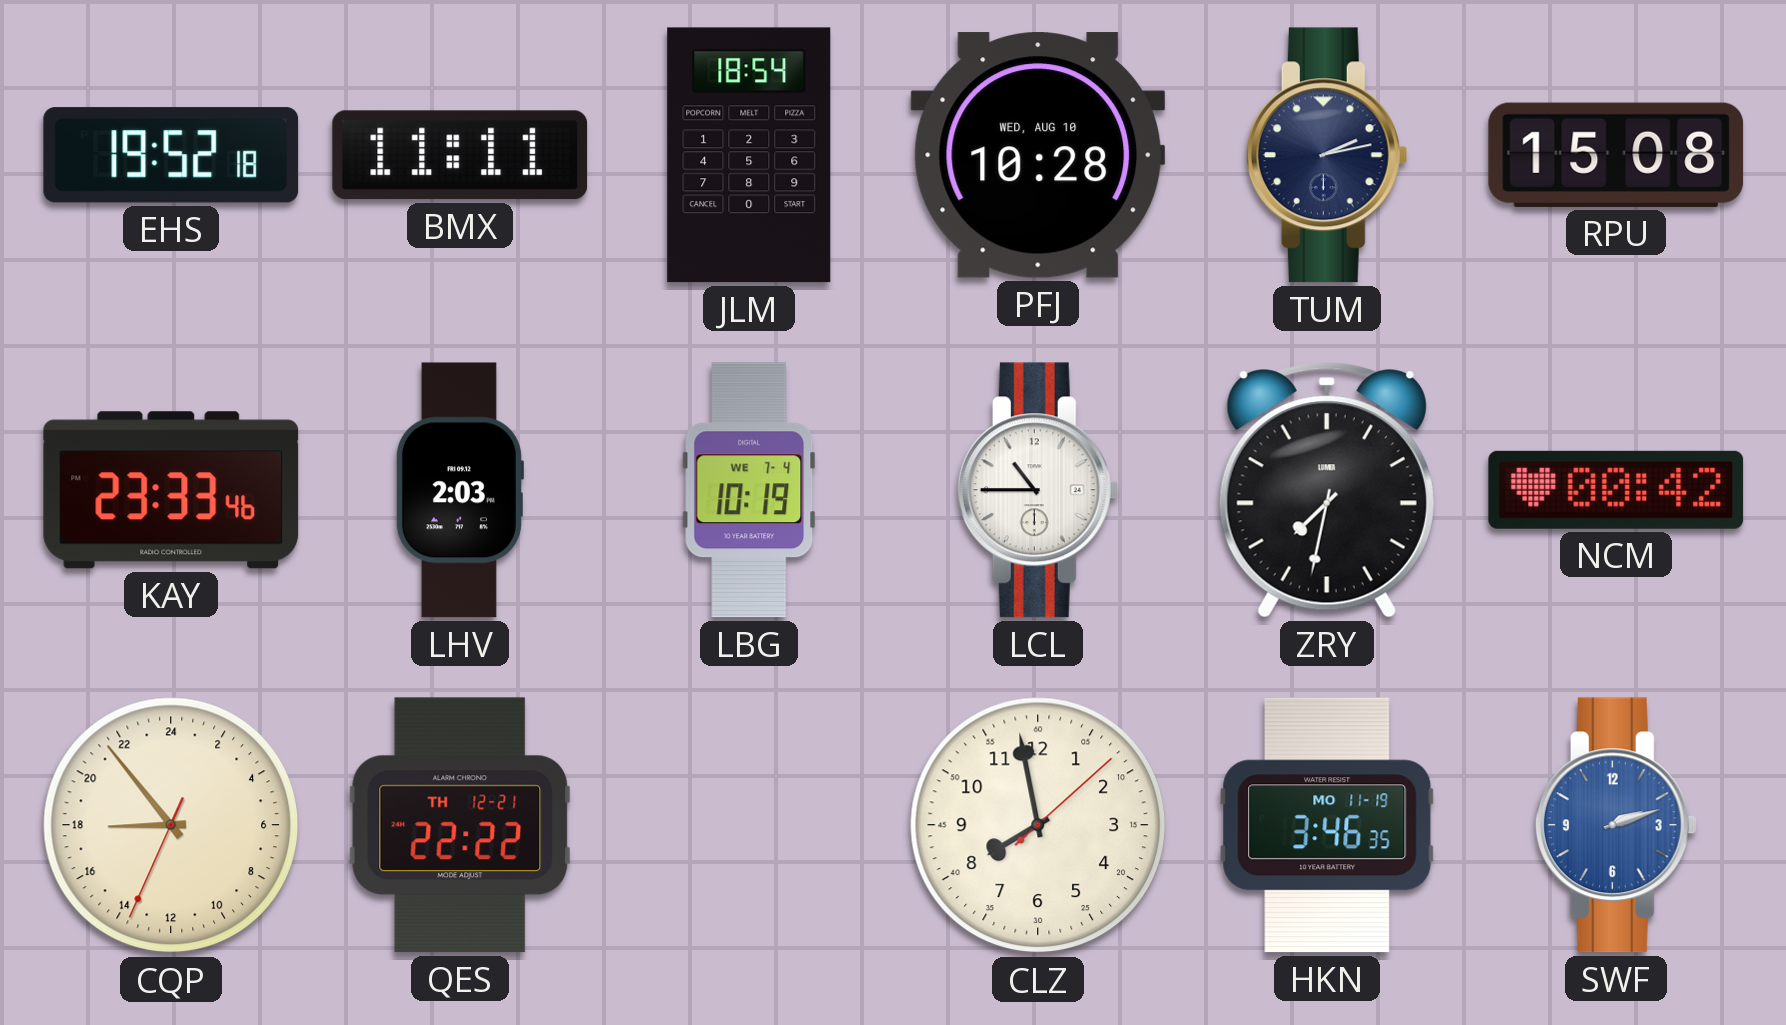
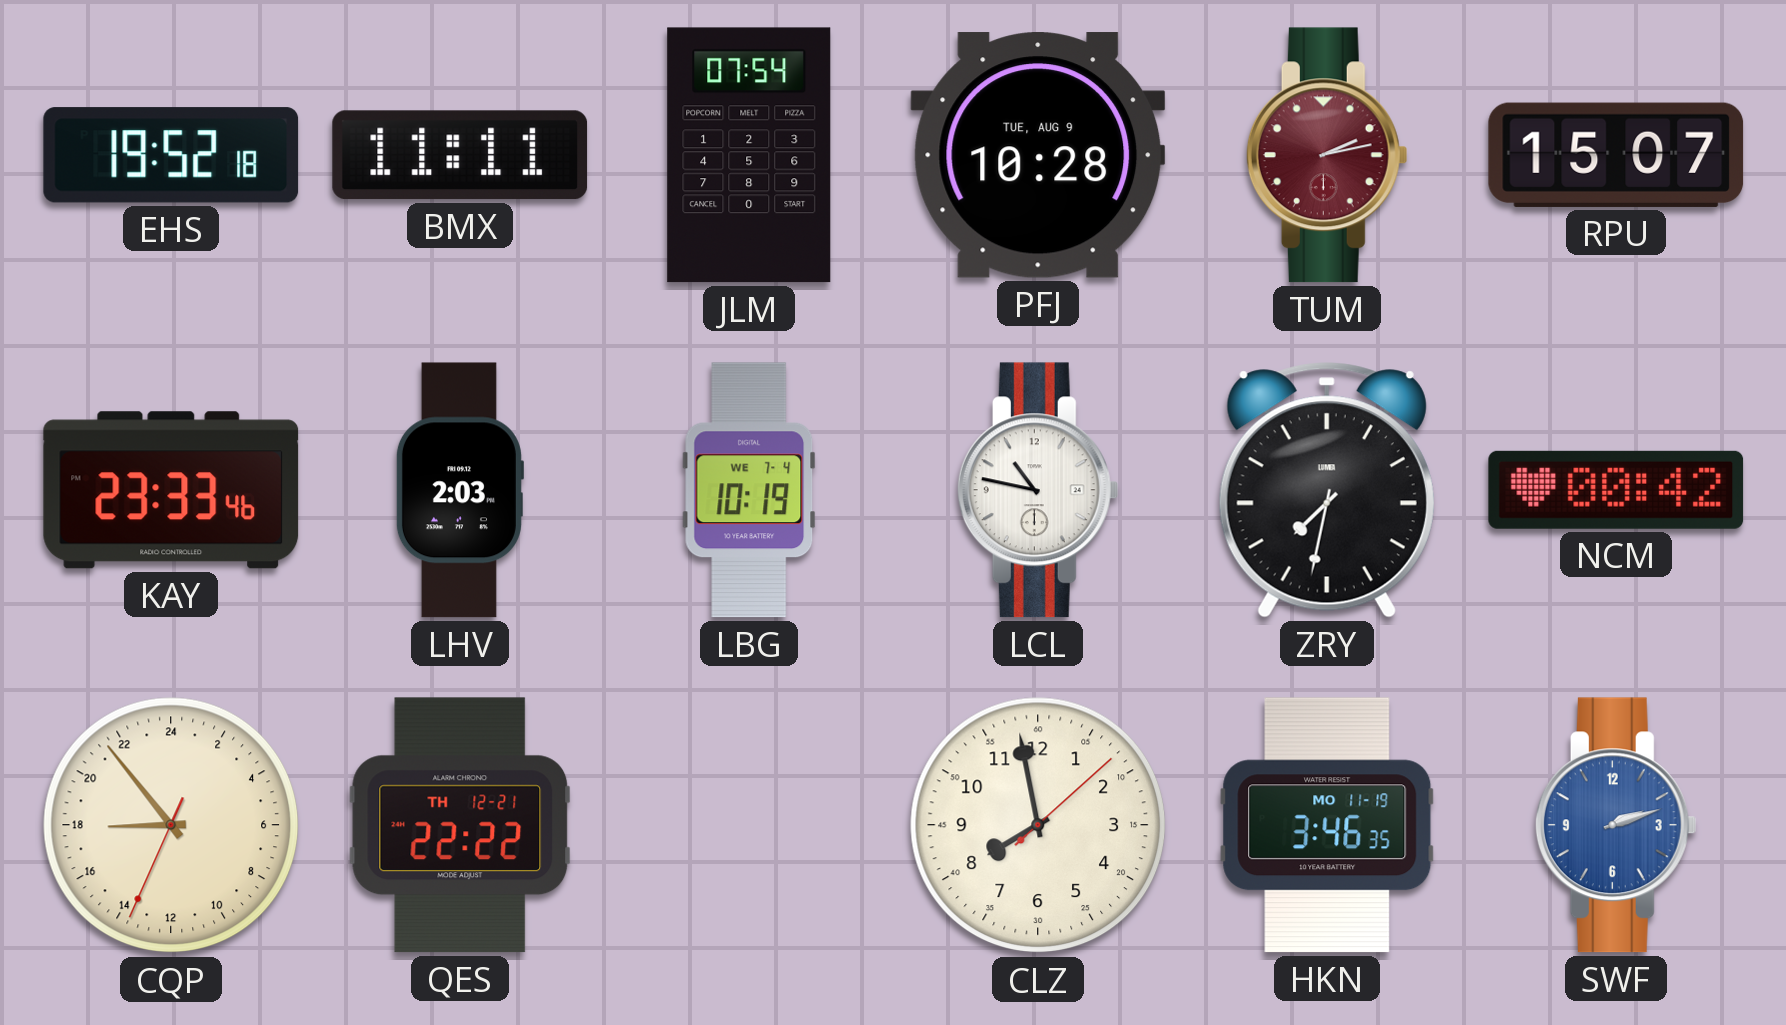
JLM: 18:54 -> 07:54
PFJ date: WED, AUG 10 -> TUE, AUG 9
TUM dial: navy -> burgundy
RPU: 15:08 -> 15:07
LCL: 10:45 -> 10:47
